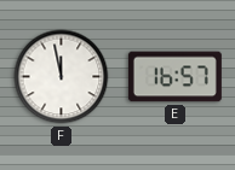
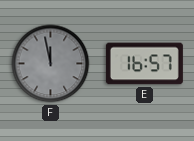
F dial: white -> grey
